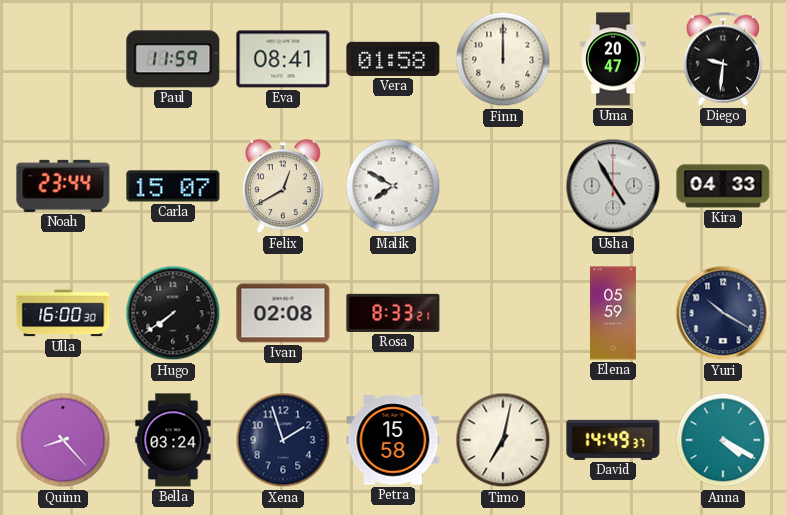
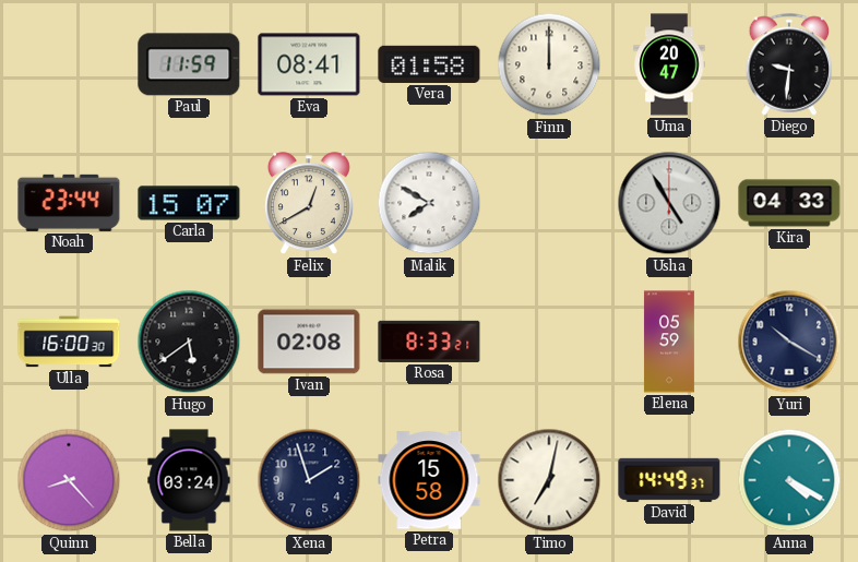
Hugo: 7:39 -> 5:39
